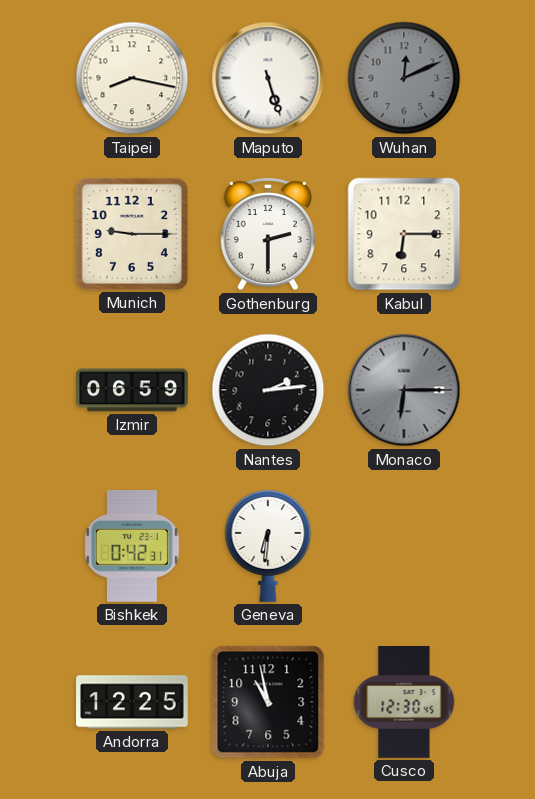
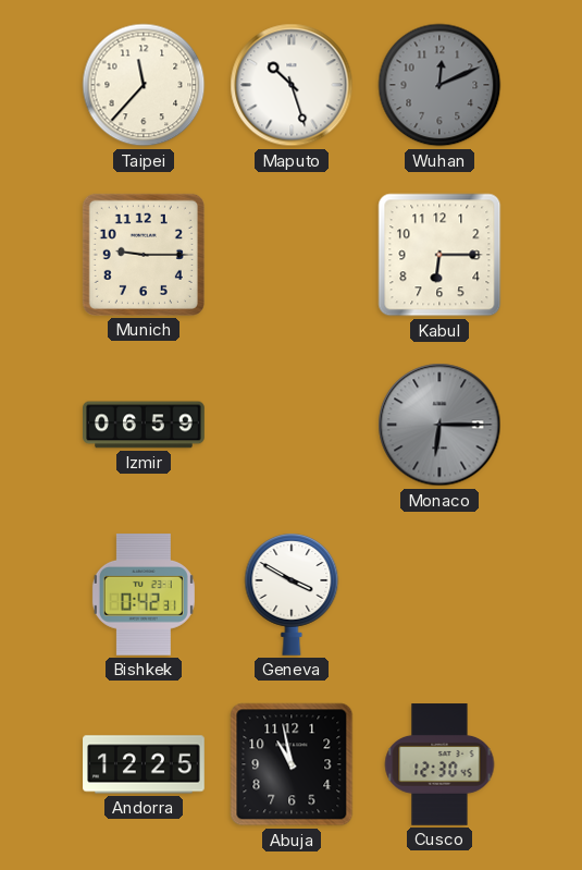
Taipei: 8:17 -> 11:37
Maputo: 5:27 -> 10:27
Gothenburg: 2:30 -> none
Nantes: 2:14 -> none
Geneva: 6:31 -> 3:50
